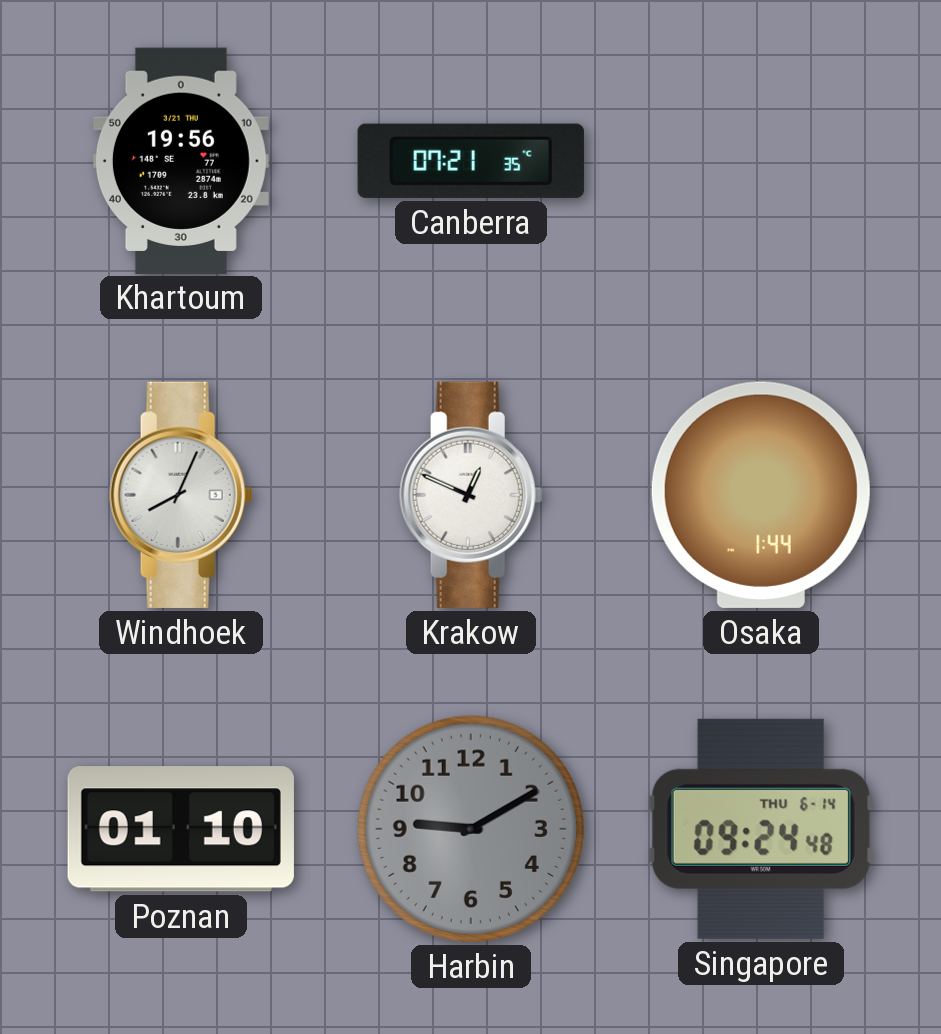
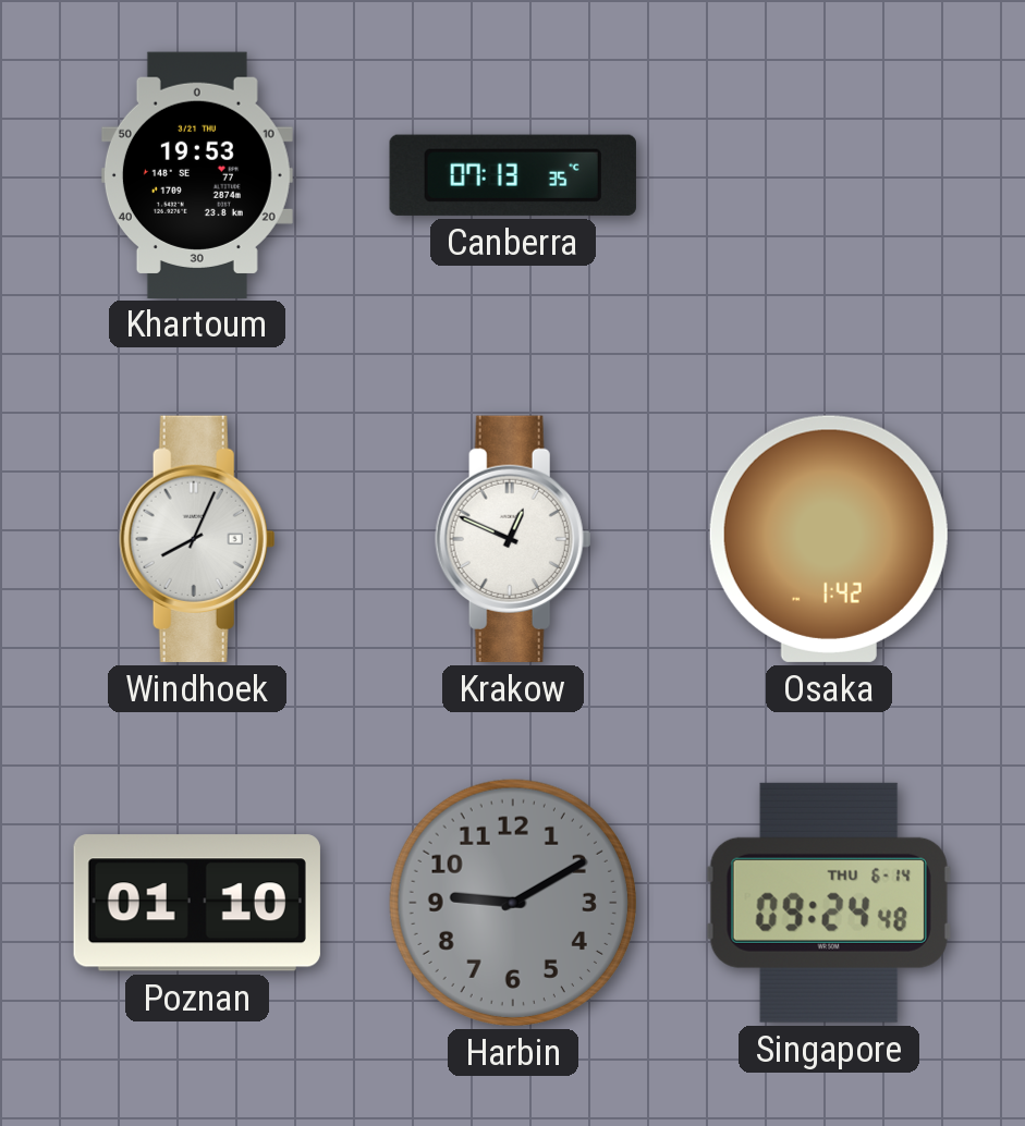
Khartoum: 19:56 -> 19:53
Canberra: 07:21 -> 07:13
Osaka: 1:44 -> 1:42
